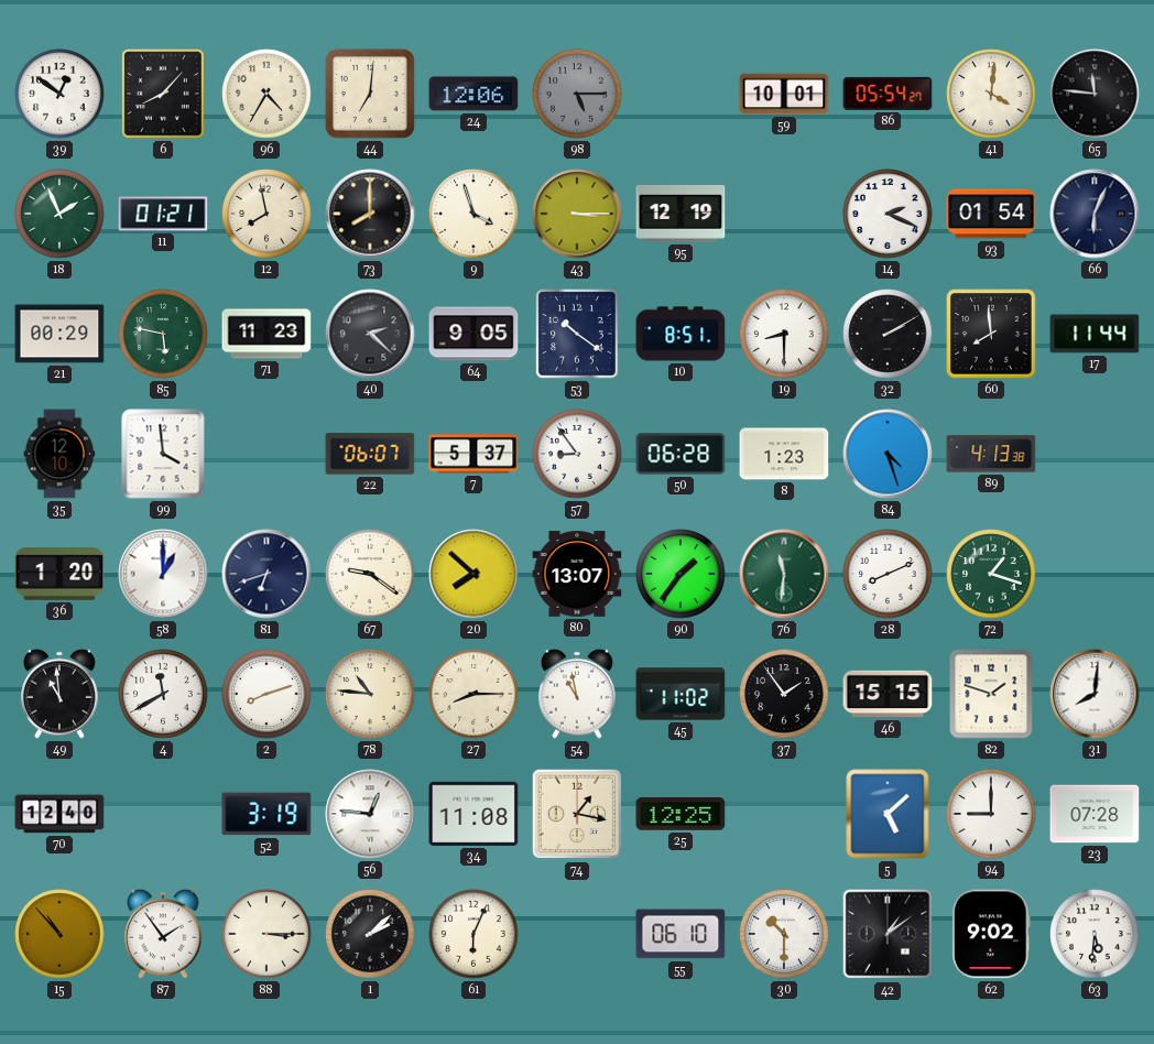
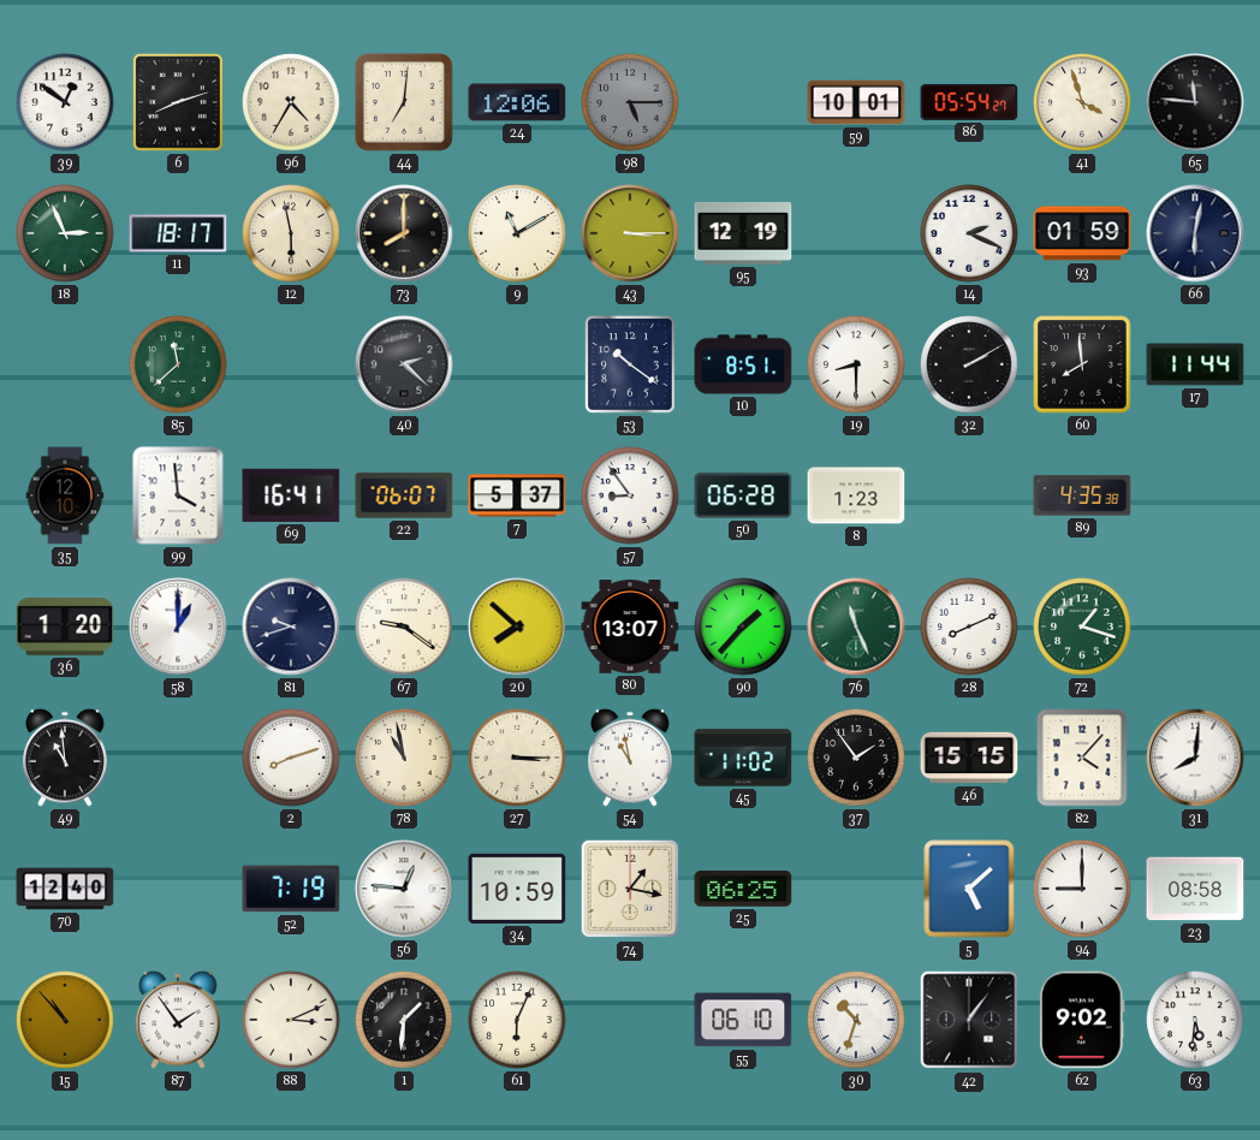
6: 8:07 -> 8:12
41: 4:01 -> 3:57
18: 1:56 -> 2:56
11: 01:21 -> 18:17
12: 7:58 -> 5:58
9: 3:57 -> 11:10
93: 01:54 -> 01:59
66: 6:04 -> 6:02
21: 00:29 -> none
85: 5:47 -> 11:38
71: 11:23 -> none
64: 9:05 -> none
69: none -> 16:41
84: 4:27 -> none
89: 4:13 -> 4:35
81: 6:42 -> 9:42
90: 1:36 -> 1:37
76: 11:31 -> 11:26
4: 11:40 -> none
78: 10:46 -> 10:58
27: 8:15 -> 3:15
82: 1:48 -> 4:07
52: 3:19 -> 7:19
34: 11:08 -> 10:59
25: 12:25 -> 06:25
23: 07:28 -> 08:58
88: 3:15 -> 3:11
1: 2:08 -> 1:31
30: 10:30 -> 10:33
42: 1:09 -> 1:06
